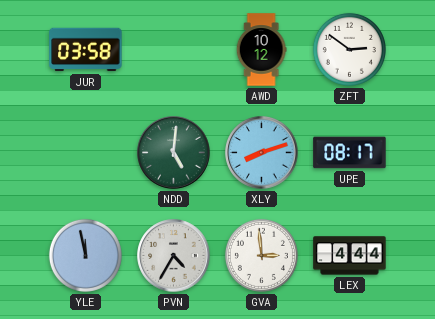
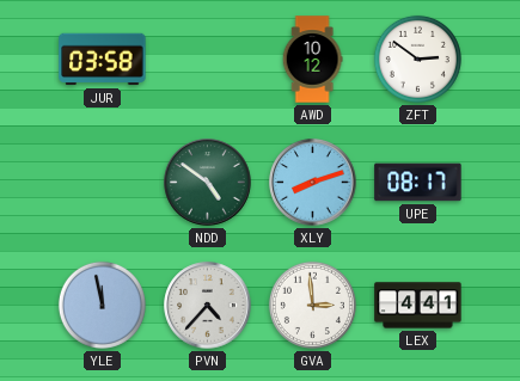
NDD: 5:01 -> 4:51
PVN: 4:35 -> 4:37
LEX: 4:44 -> 4:41
